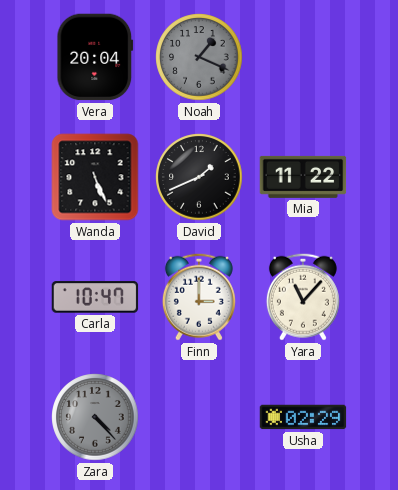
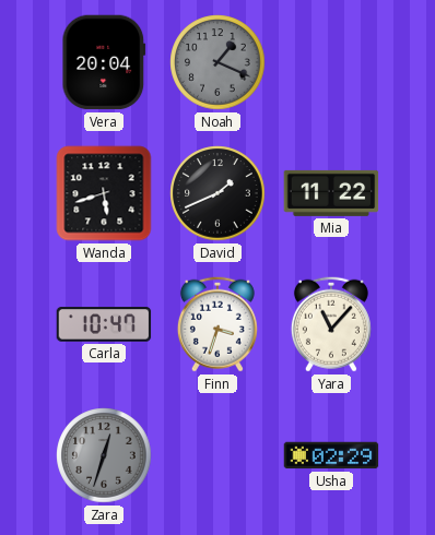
Wanda: 5:26 -> 5:42
Finn: 3:00 -> 3:33
Zara: 4:23 -> 12:33
